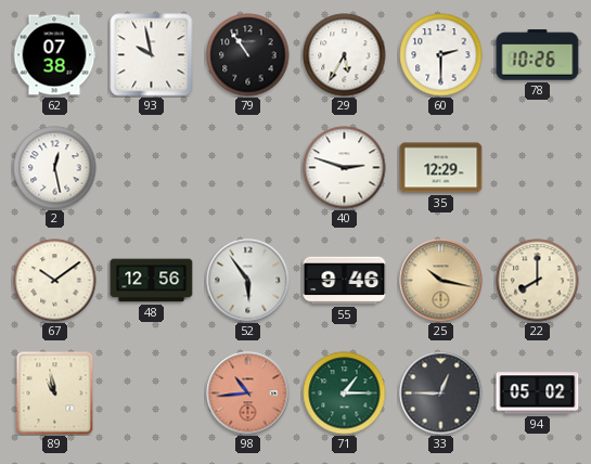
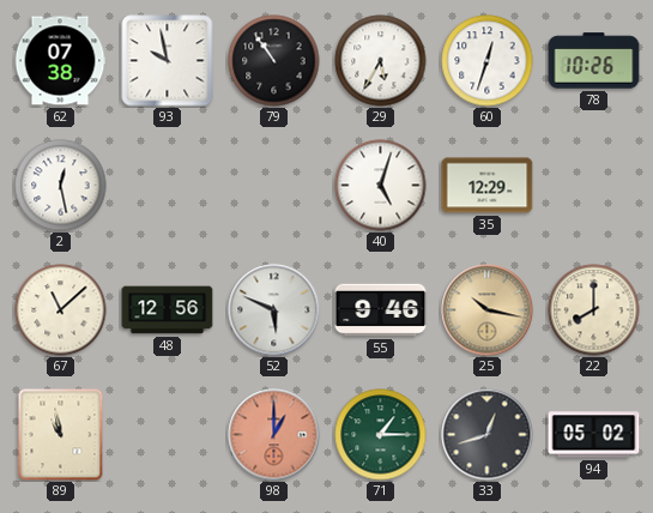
60: 2:30 -> 12:33
40: 2:48 -> 5:03
67: 10:09 -> 11:08
52: 5:54 -> 5:49
98: 10:44 -> 1:00
33: 12:45 -> 12:42
